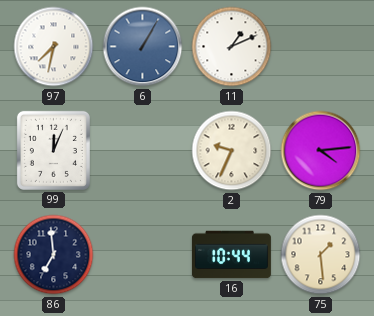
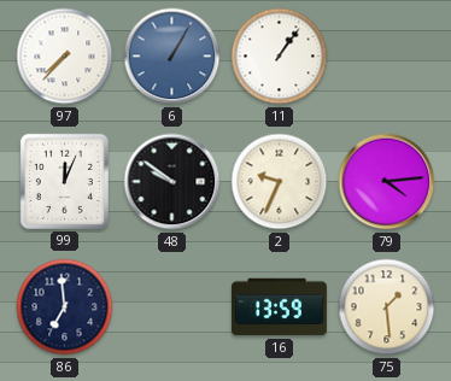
97: 7:32 -> 7:37
11: 1:11 -> 1:06
48: none -> 9:51
16: 10:44 -> 13:59
